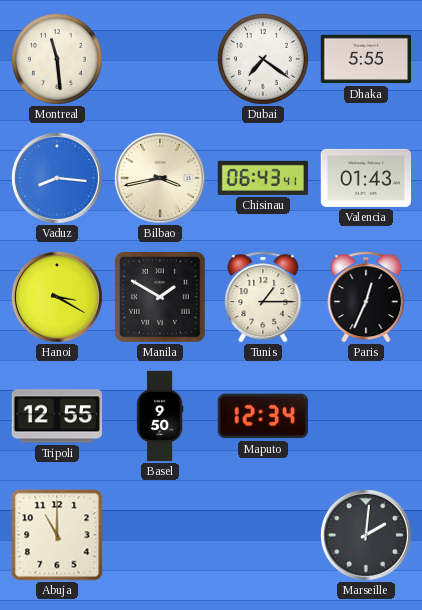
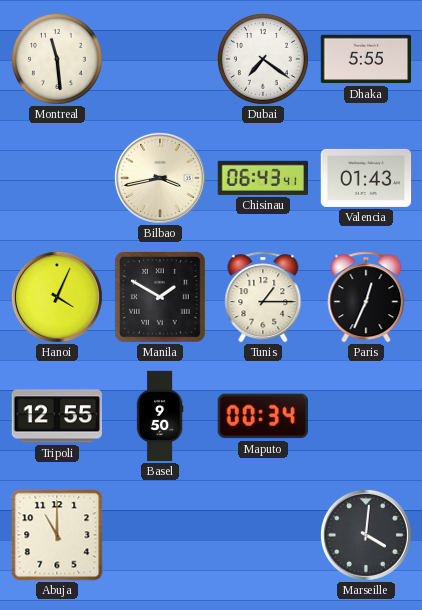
Vaduz: 8:16 -> none
Hanoi: 3:20 -> 4:04
Maputo: 12:34 -> 00:34
Marseille: 2:01 -> 4:01
